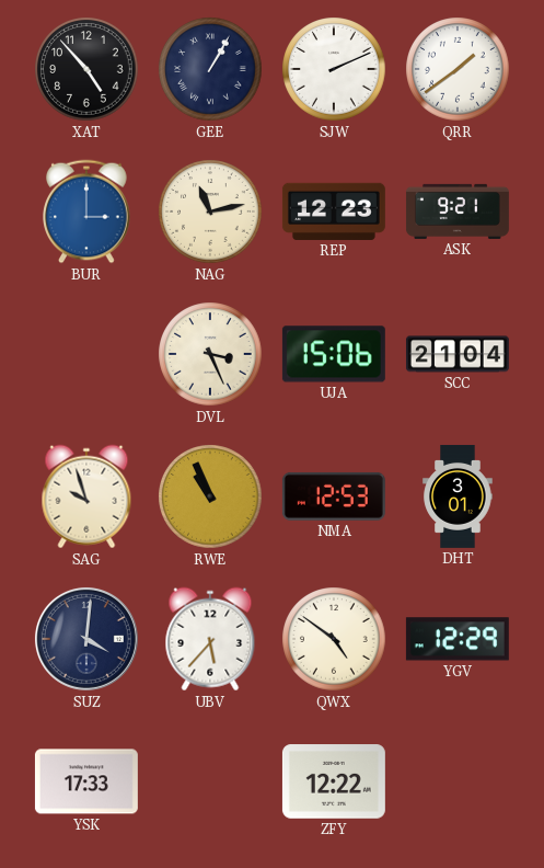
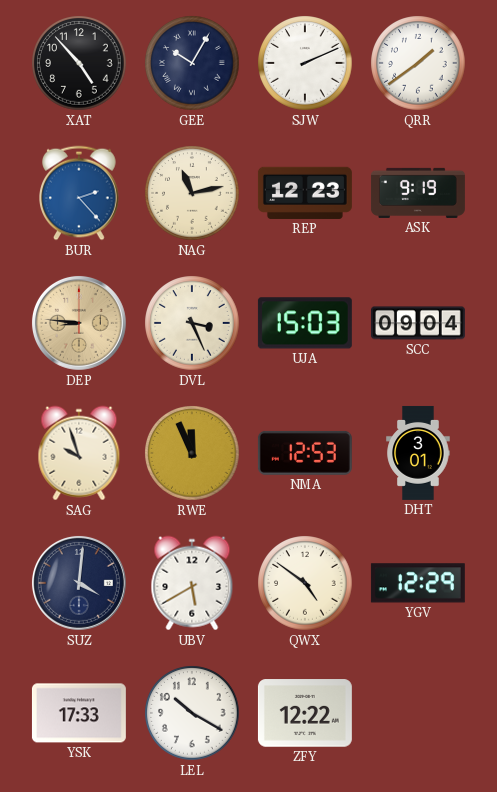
GEE: 1:05 -> 10:05
BUR: 3:00 -> 2:23
ASK: 9:21 -> 9:19
DEP: none -> 8:46
UJA: 15:06 -> 15:03
SCC: 21:04 -> 09:04
RWE: 10:56 -> 11:56
UBV: 5:37 -> 5:40
LEL: none -> 10:20
